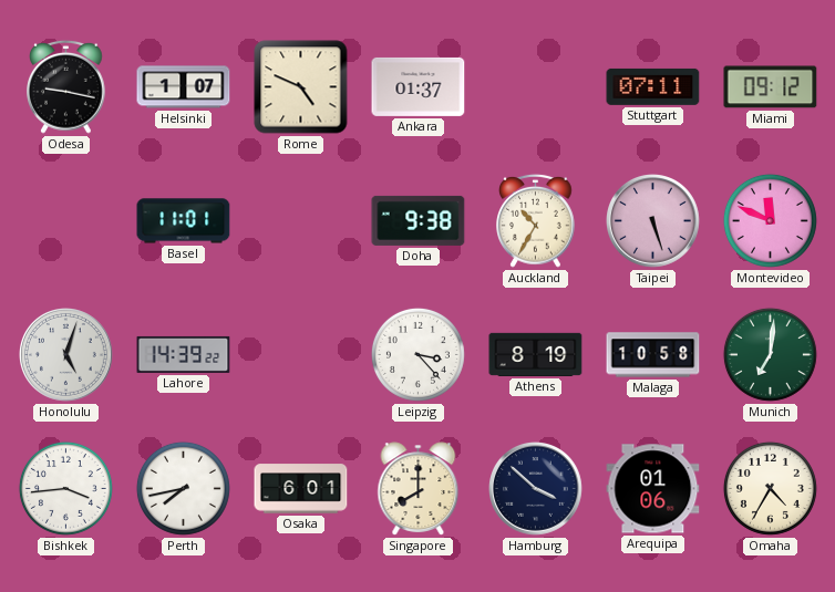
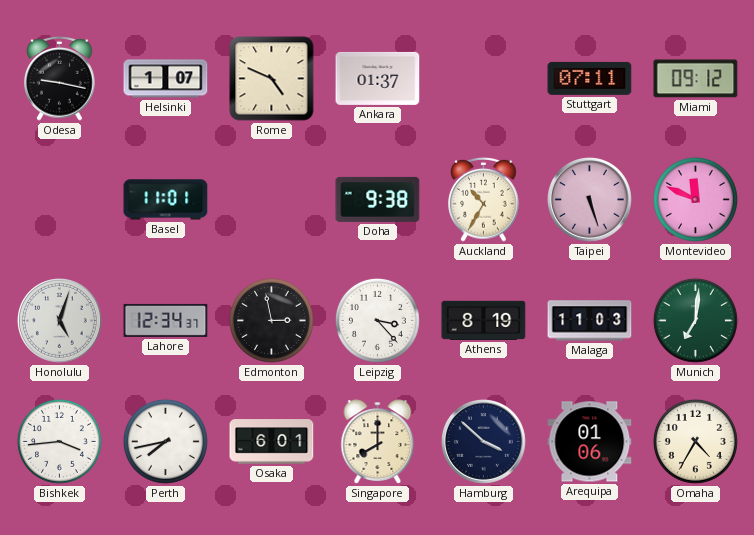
Lahore: 14:39 -> 12:34
Edmonton: none -> 2:58
Malaga: 10:58 -> 11:03
